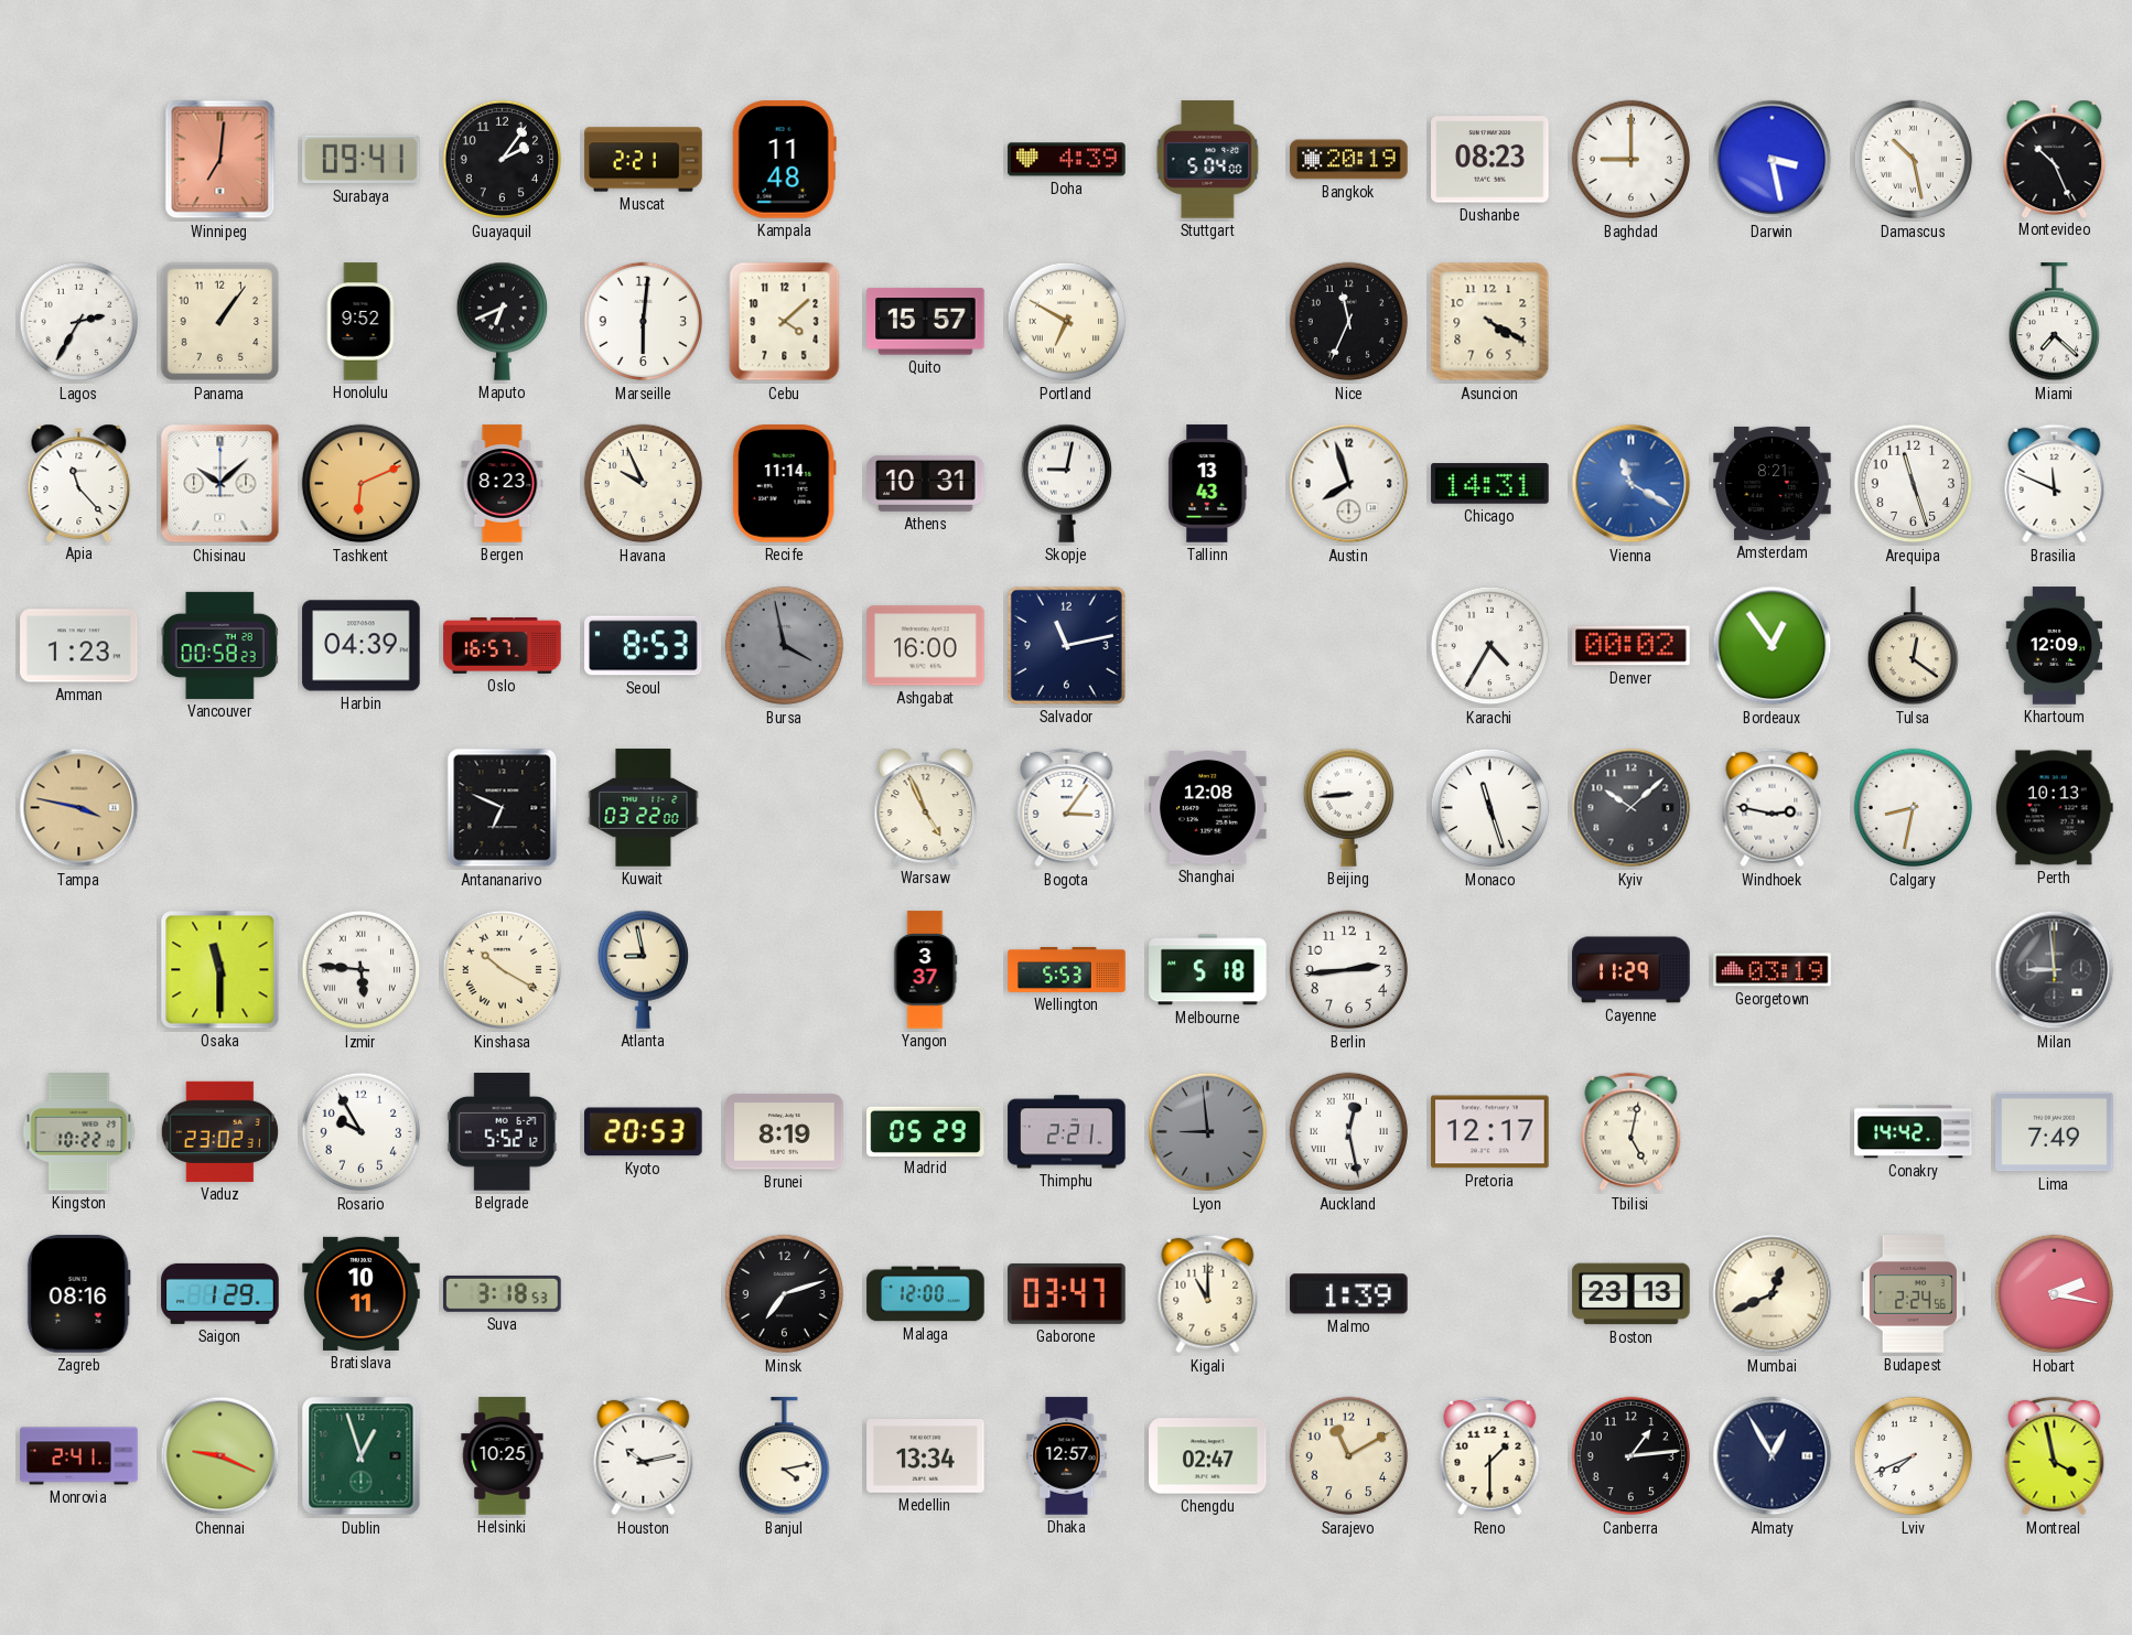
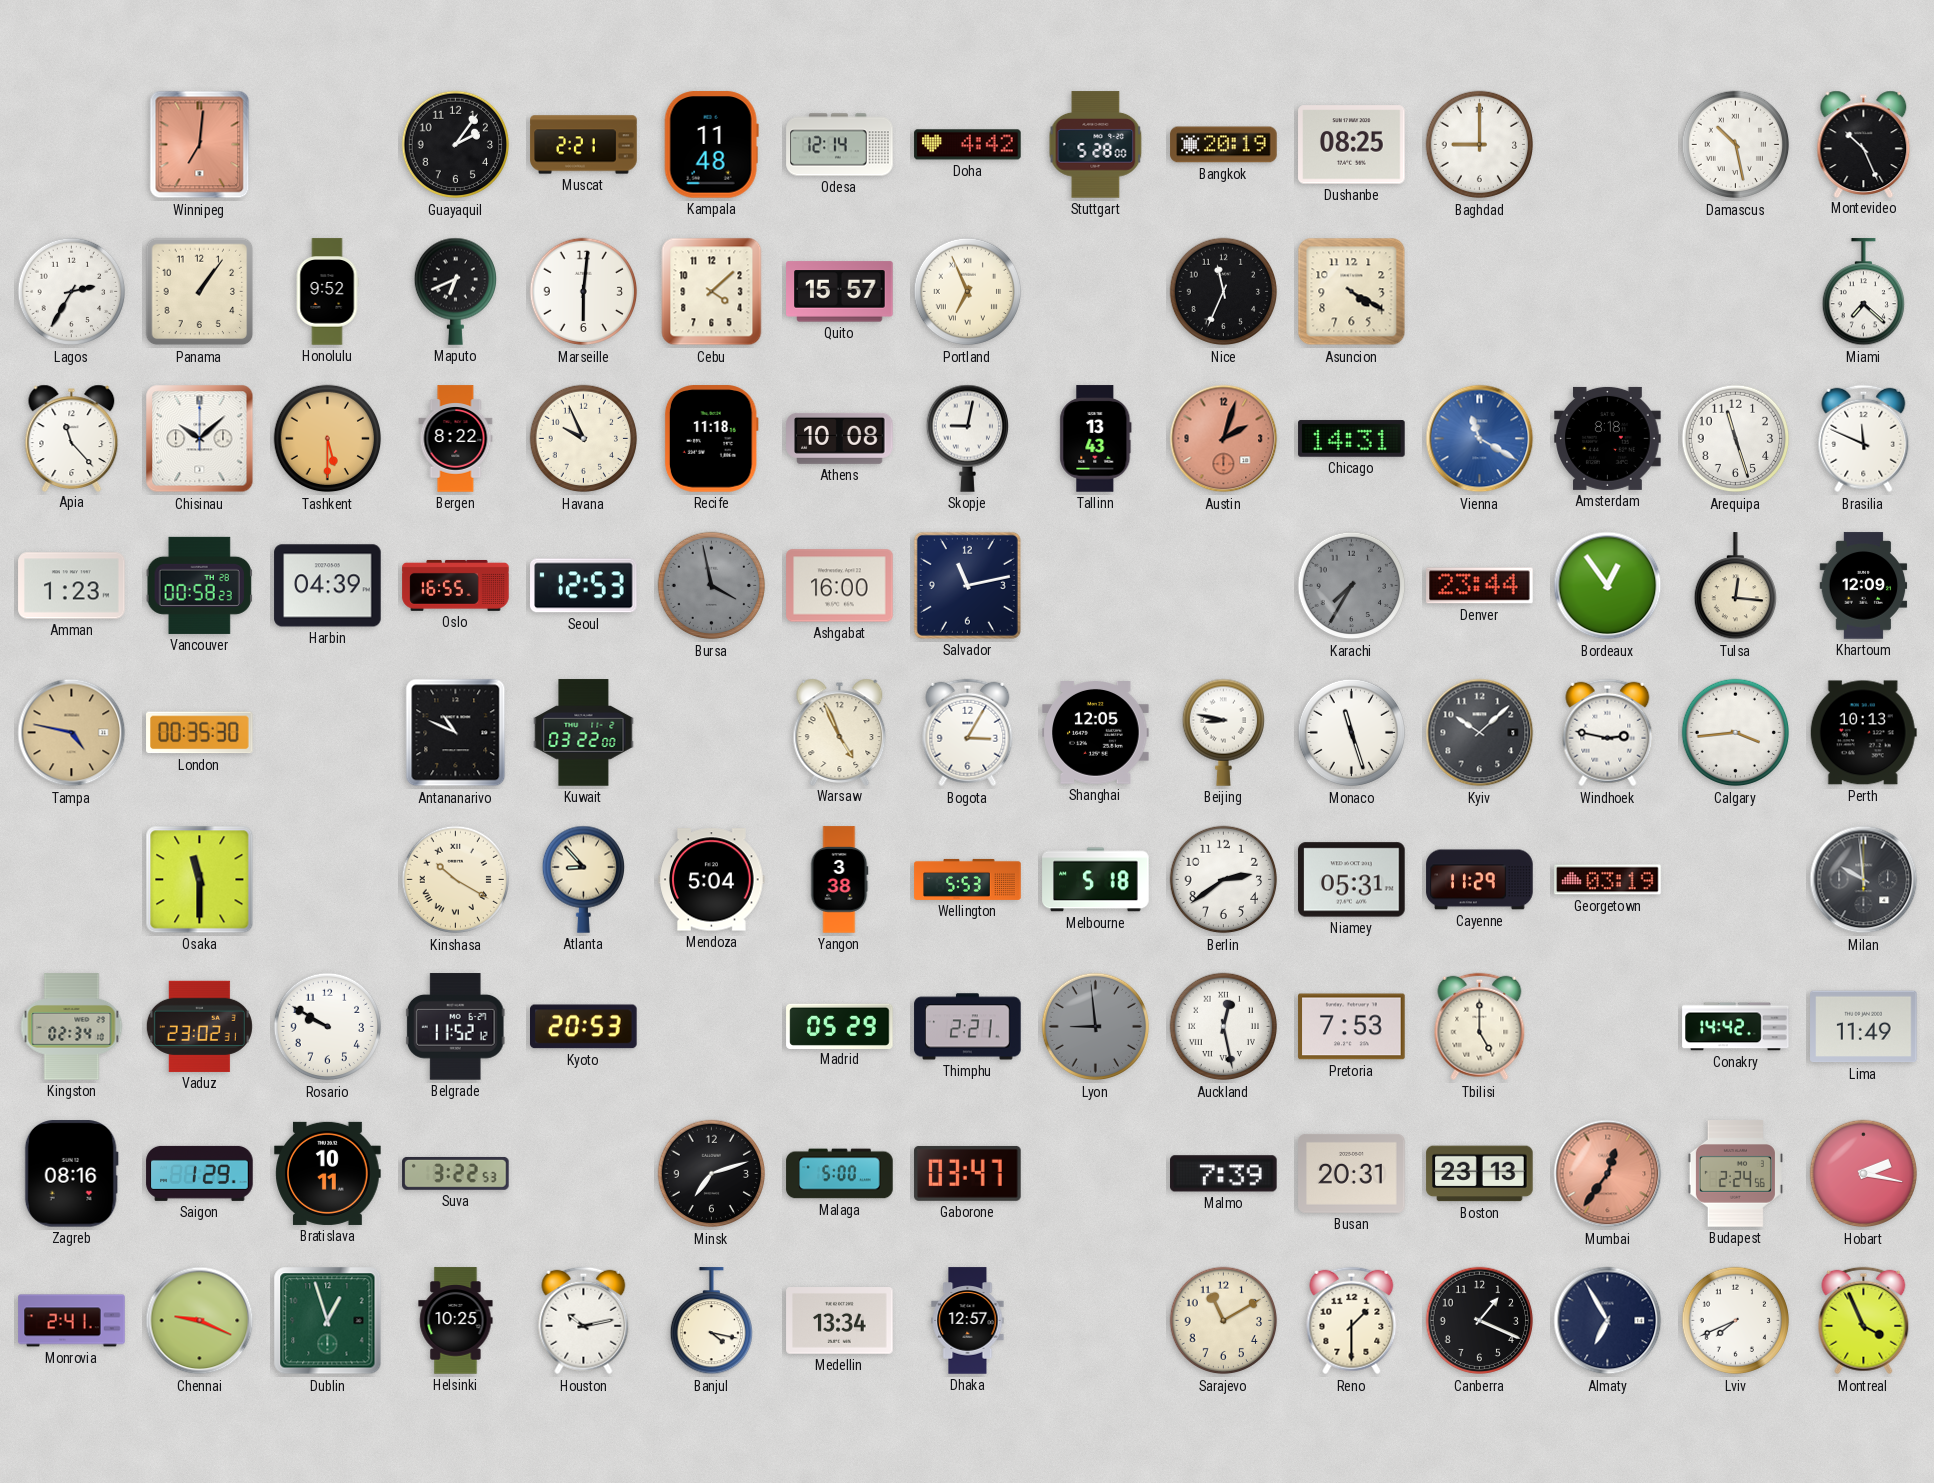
Surabaya: 09:41 -> none
Odesa: none -> 12:14
Doha: 4:39 -> 4:42
Stuttgart: 5:04 -> 5:28
Dushanbe: 08:23 -> 08:25
Darwin: 3:28 -> none
Portland: 6:50 -> 6:56
Tashkent: 6:11 -> 5:30
Bergen: 8:23 -> 8:22
Recife: 11:14 -> 11:18
Athens: 10:31 -> 10:08
Austin: 7:57 -> 2:03
Austin dial: white -> salmon
Amsterdam: 8:21 -> 8:18
Oslo: 16:57 -> 16:55
Seoul: 8:53 -> 12:53
Karachi: 4:35 -> 7:35
Karachi dial: white -> grey
Denver: 00:02 -> 23:44
Tulsa: 12:21 -> 12:16
Tampa: 3:47 -> 4:47
London: none -> 00:35
Antananarivo: 6:49 -> 10:49
Bogota: 3:06 -> 3:05
Shanghai: 12:08 -> 12:05
Beijing: 8:44 -> 8:47
Calgary: 8:32 -> 3:44
Izmir: 5:46 -> none
Atlanta: 8:58 -> 8:53
Mendoza: none -> 5:04
Yangon: 3:37 -> 3:38
Berlin: 2:44 -> 2:39
Niamey: none -> 05:31
Milan: 8:59 -> 9:59
Kingston: 10:22 -> 02:34
Rosario: 9:55 -> 9:50
Belgrade: 5:52 -> 11:52
Brunei: 8:19 -> none
Pretoria: 12:17 -> 7:53
Tbilisi: 5:02 -> 5:00
Lima: 7:49 -> 11:49
Suva: 3:18 -> 3:22
Malaga: 12:00 -> 5:00
Kigali: 11:00 -> none
Malmo: 1:39 -> 7:39
Busan: none -> 20:31
Mumbai: 12:41 -> 12:36
Mumbai dial: cream -> salmon
Banjul: 4:13 -> 4:17
Chengdu: 02:47 -> none
Canberra: 1:14 -> 1:19
Almaty: 12:55 -> 6:55
Montreal: 3:58 -> 3:56
